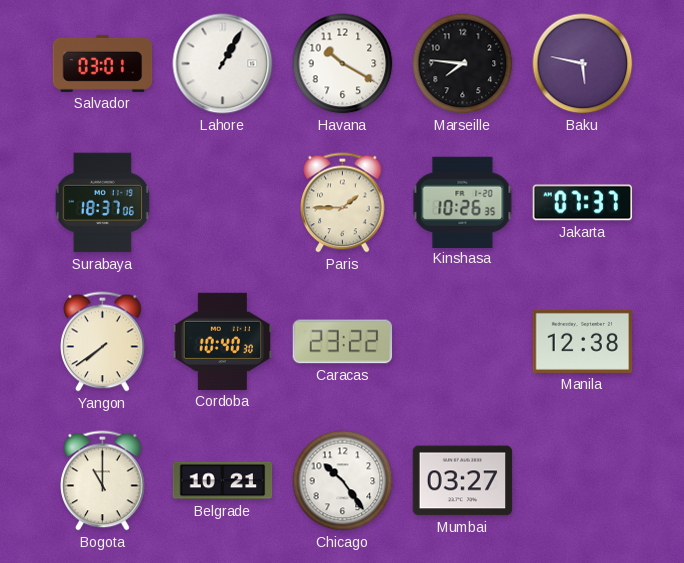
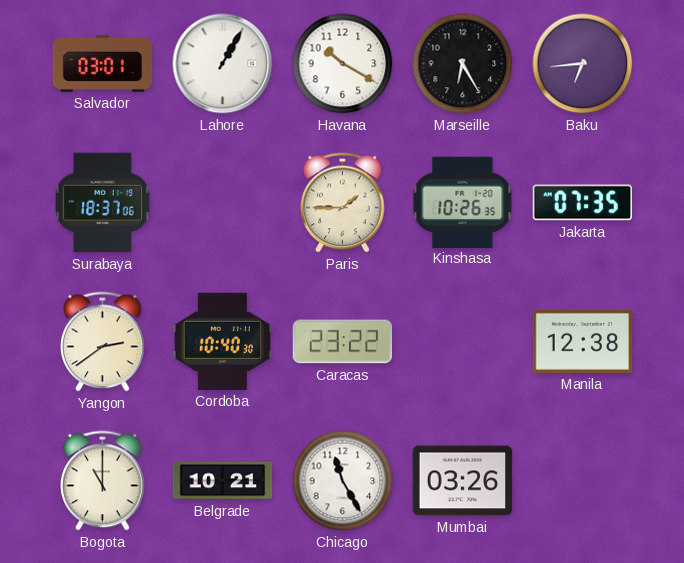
Marseille: 7:46 -> 6:25
Baku: 5:47 -> 6:44
Jakarta: 07:37 -> 07:35
Yangon: 7:39 -> 2:39
Chicago: 10:24 -> 11:25
Mumbai: 03:27 -> 03:26
